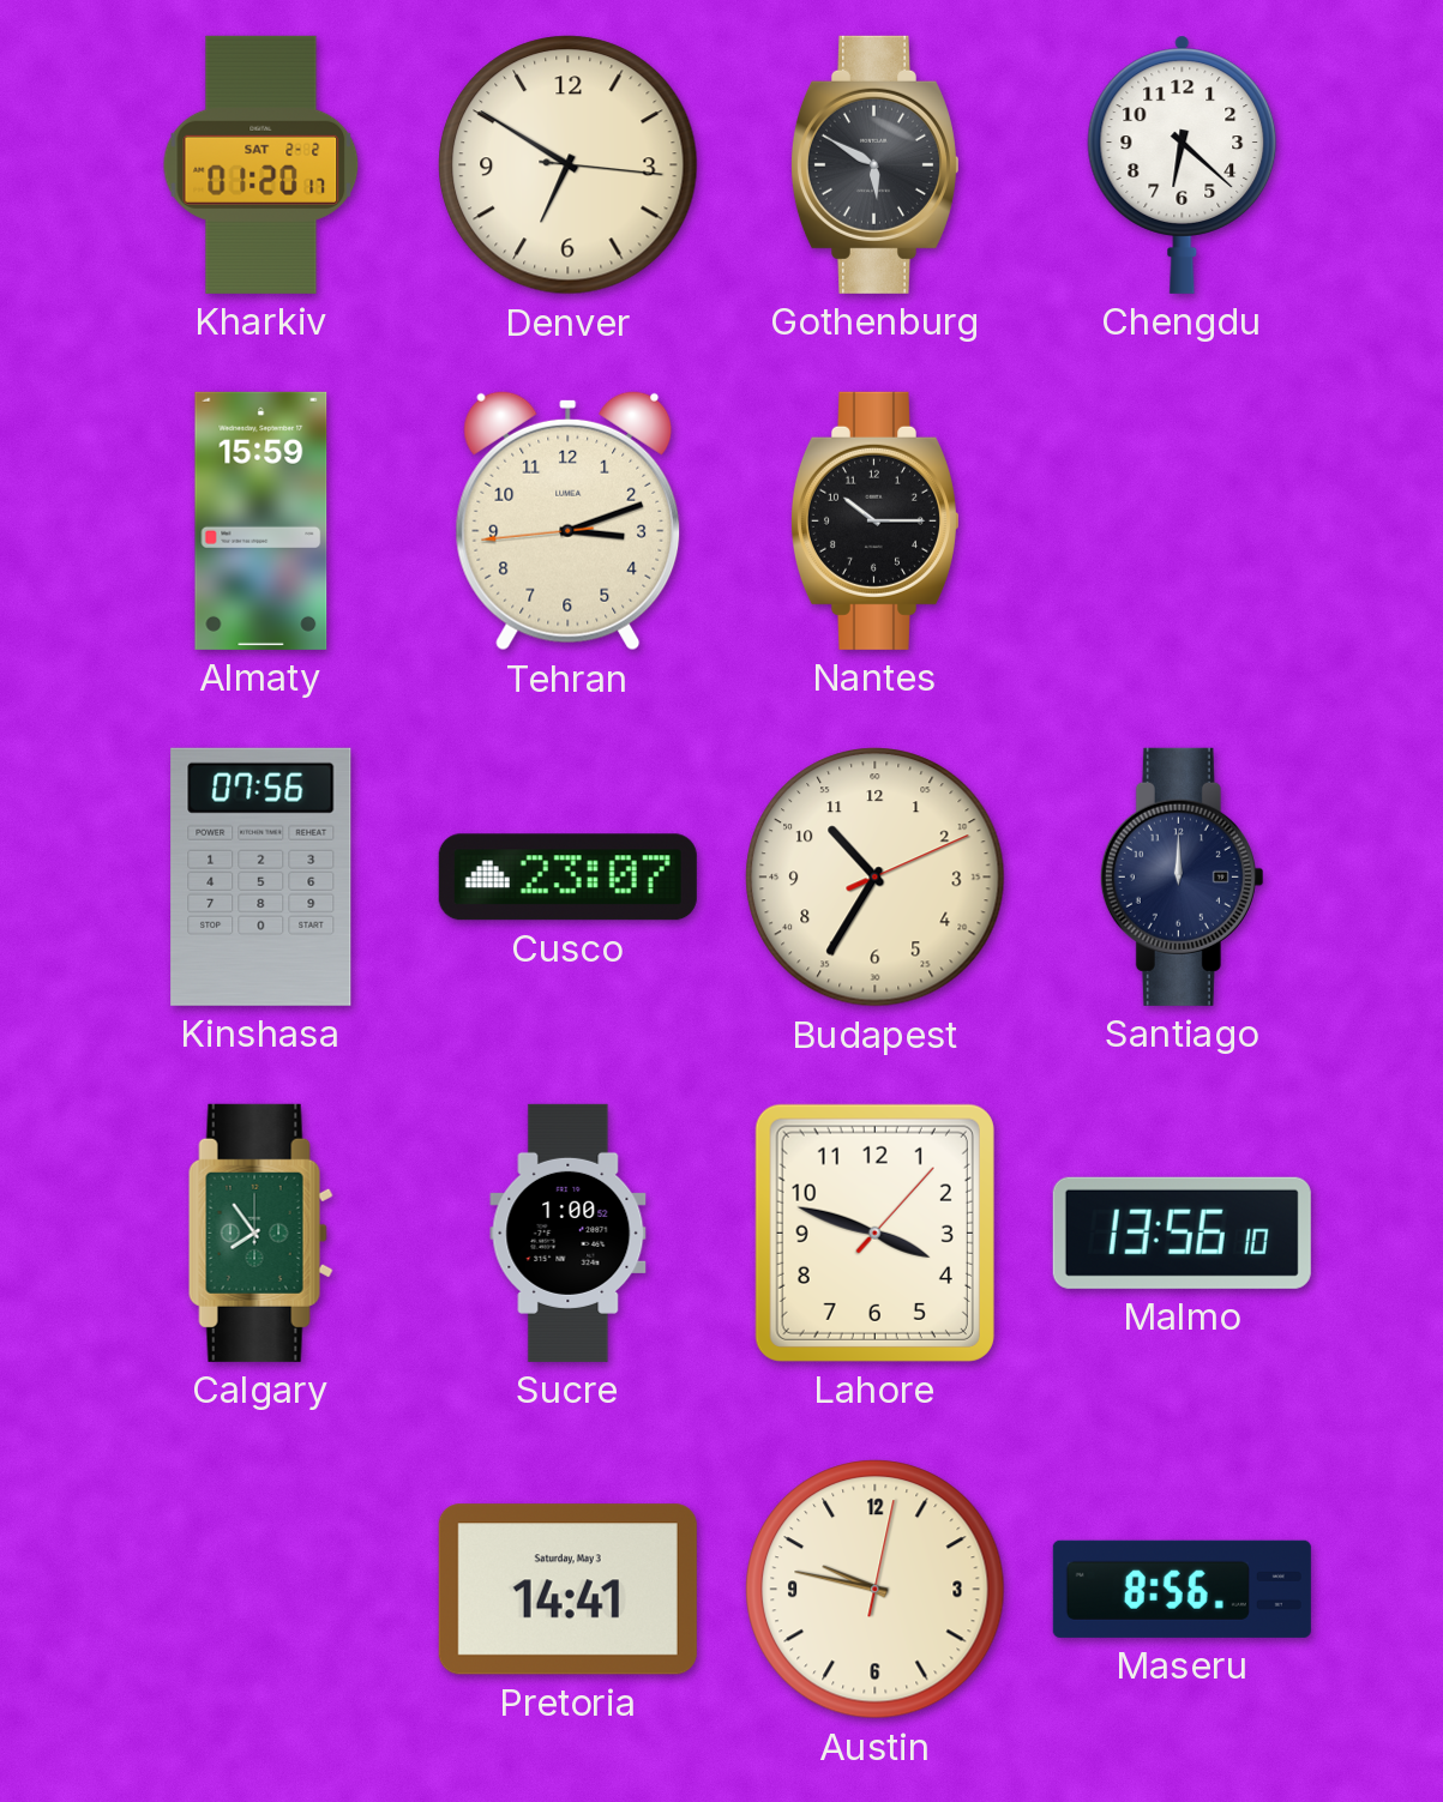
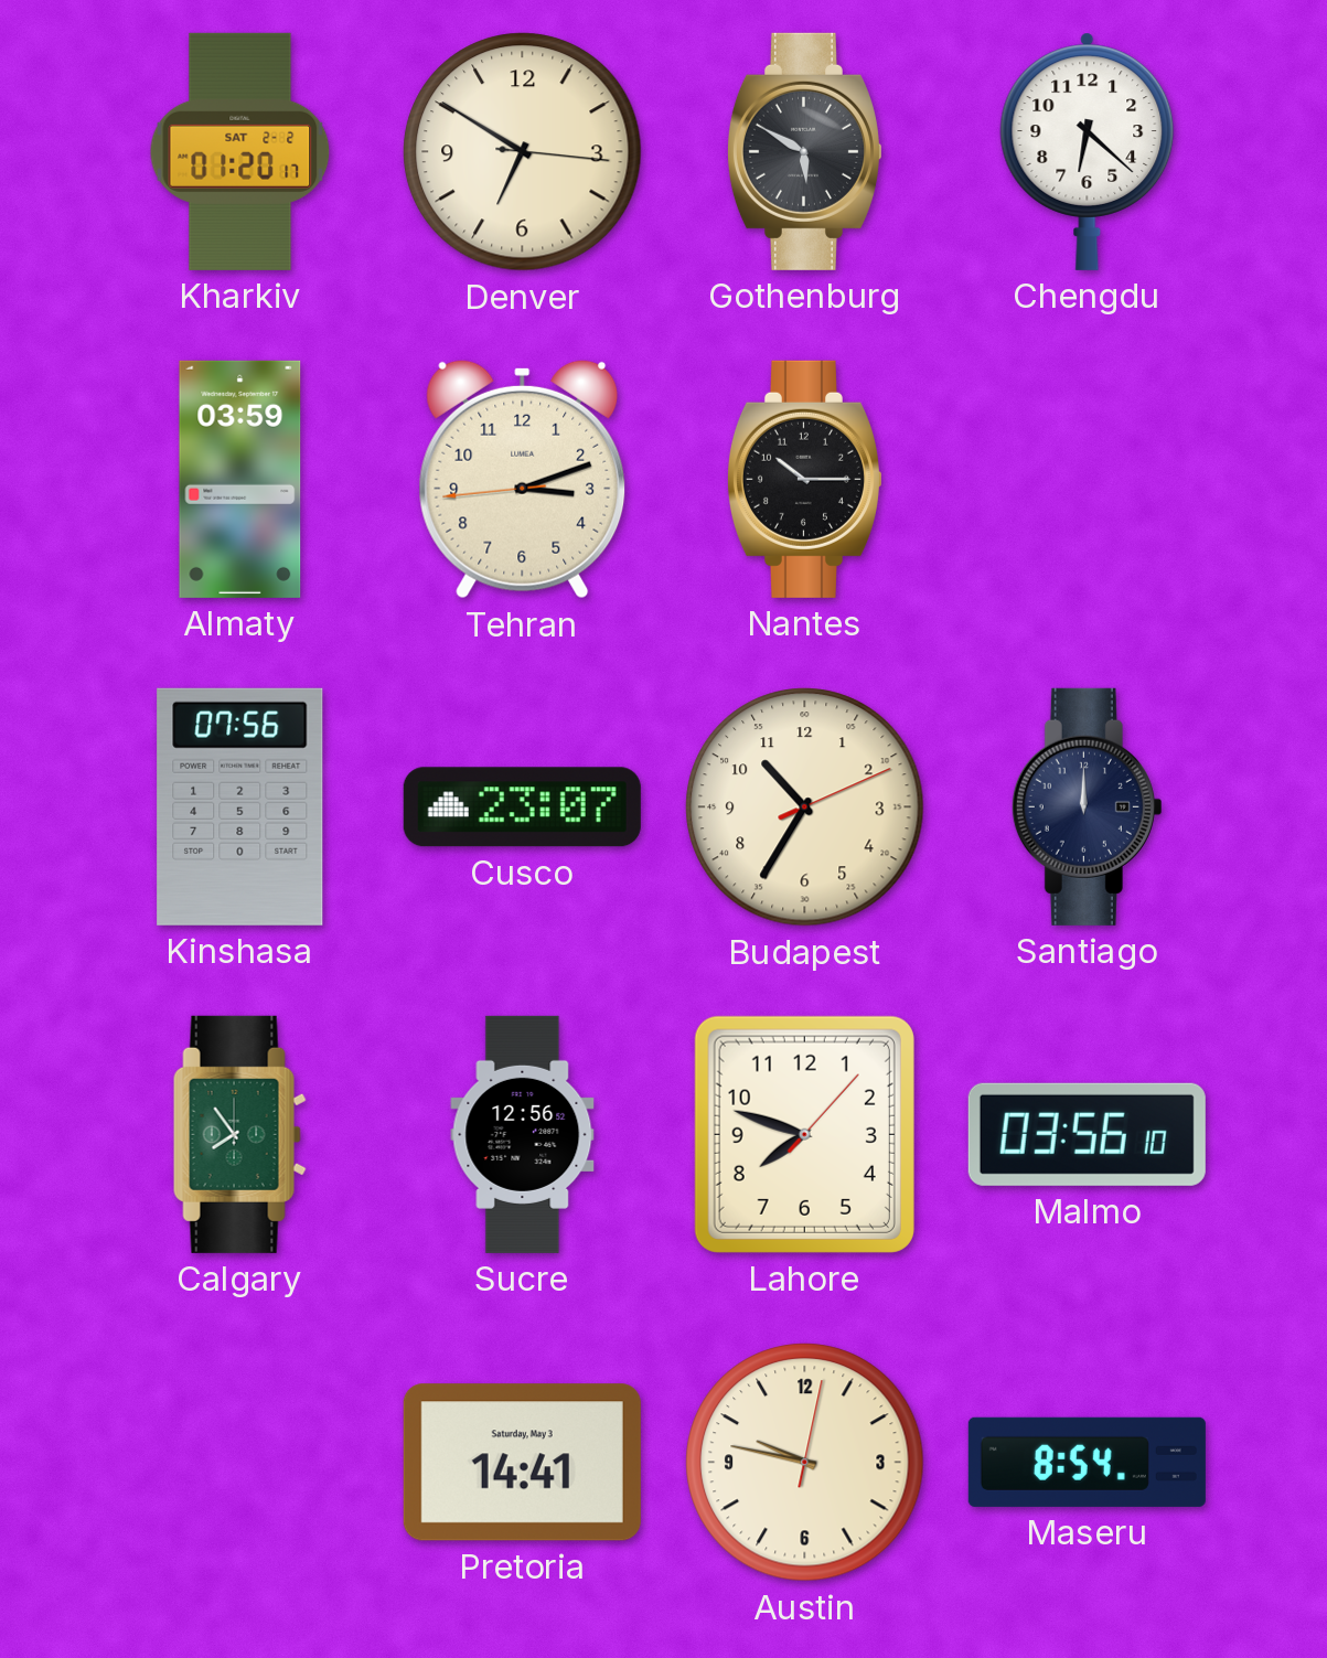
Almaty: 15:59 -> 03:59
Sucre: 1:00 -> 12:56
Lahore: 3:48 -> 7:48
Malmo: 13:56 -> 03:56
Maseru: 8:56 -> 8:54
